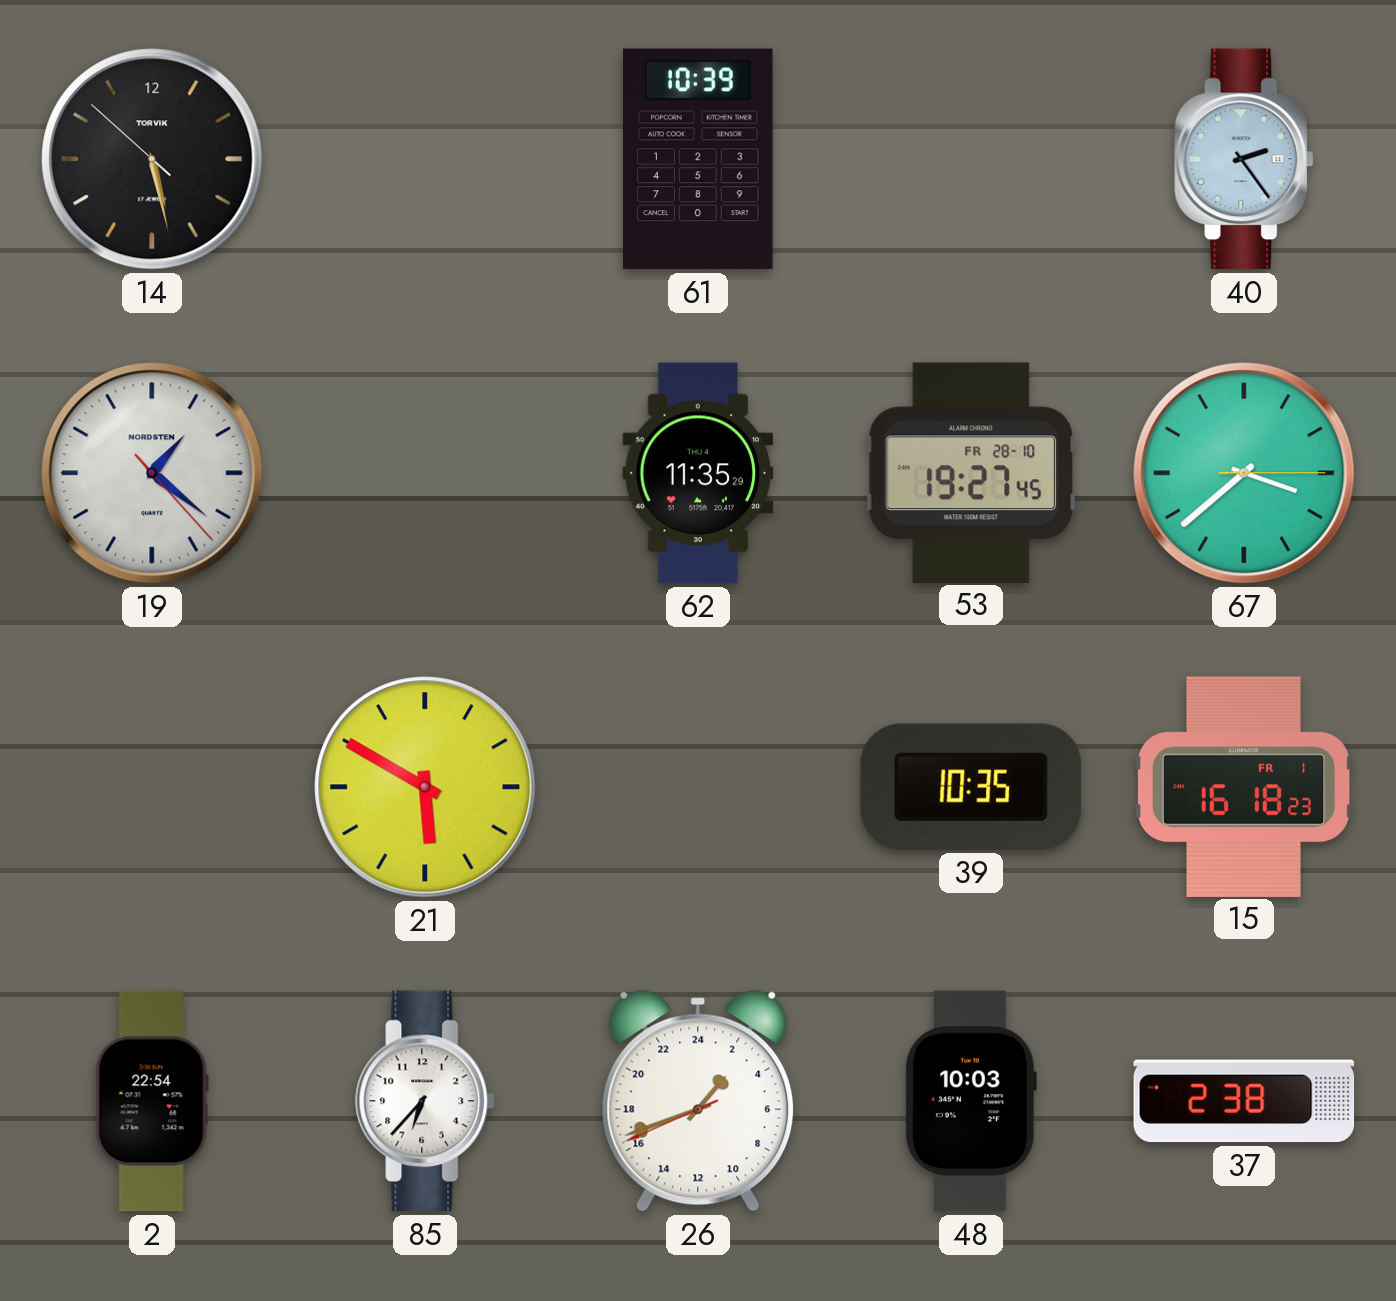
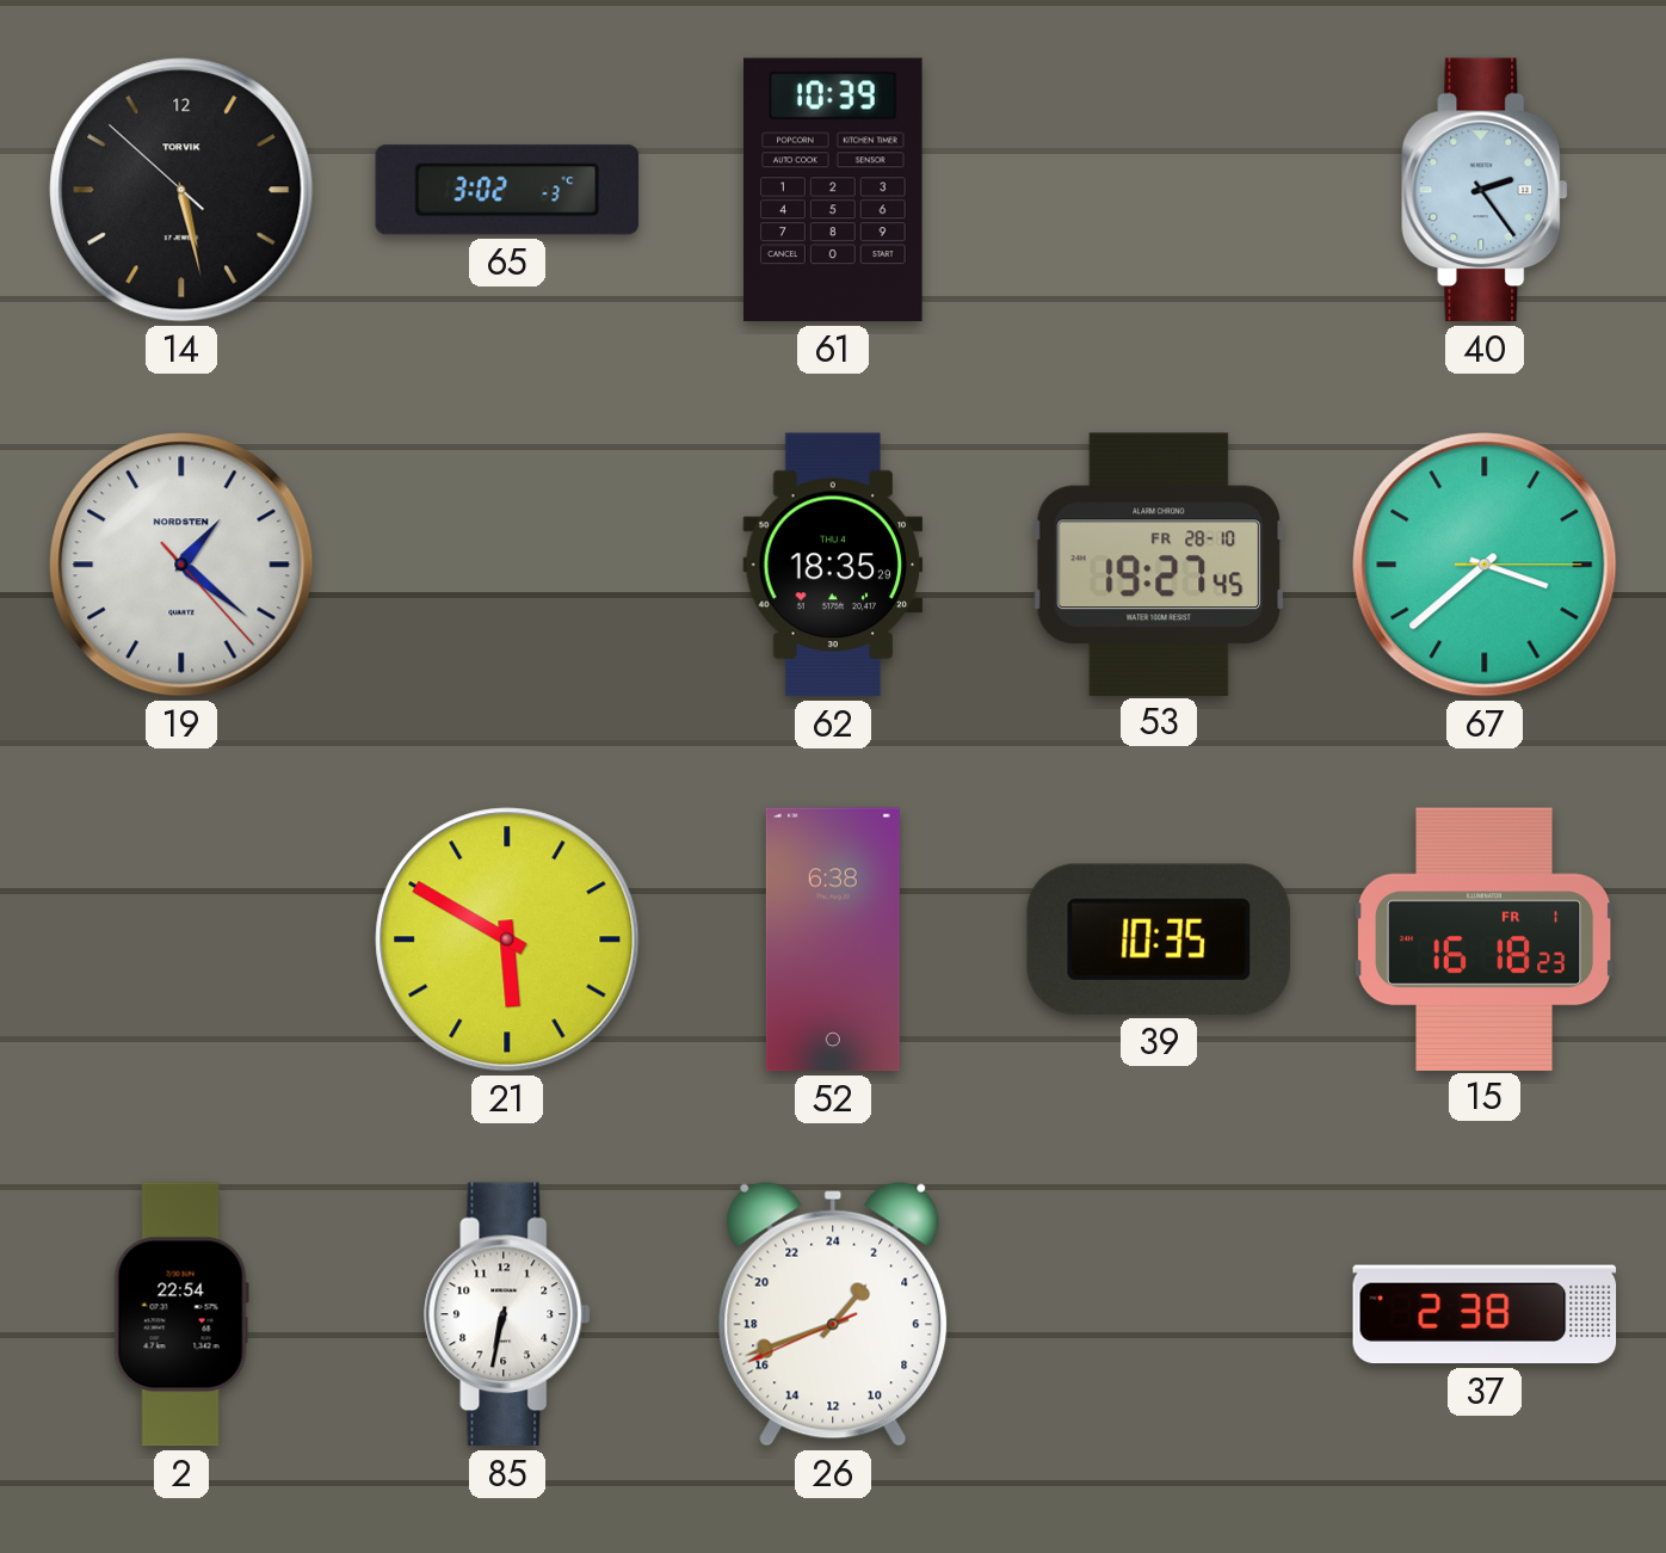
65: none -> 3:02
62: 11:35 -> 18:35
52: none -> 6:38
85: 6:37 -> 6:32
48: 10:03 -> none
